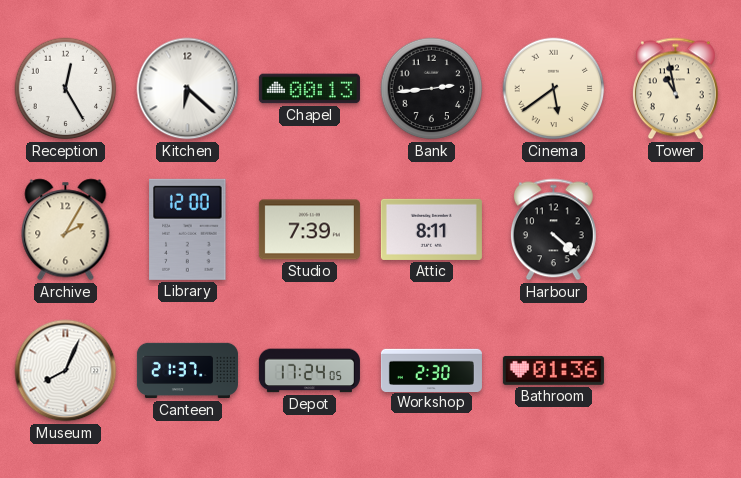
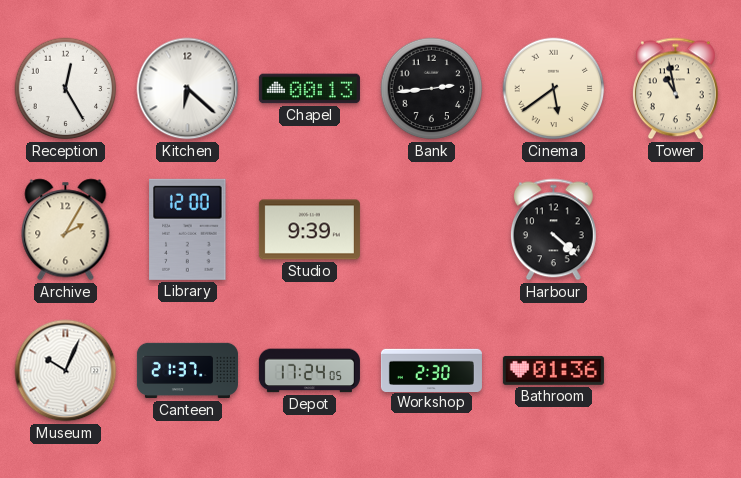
Studio: 7:39 -> 9:39
Attic: 8:11 -> none
Museum: 8:04 -> 10:04
